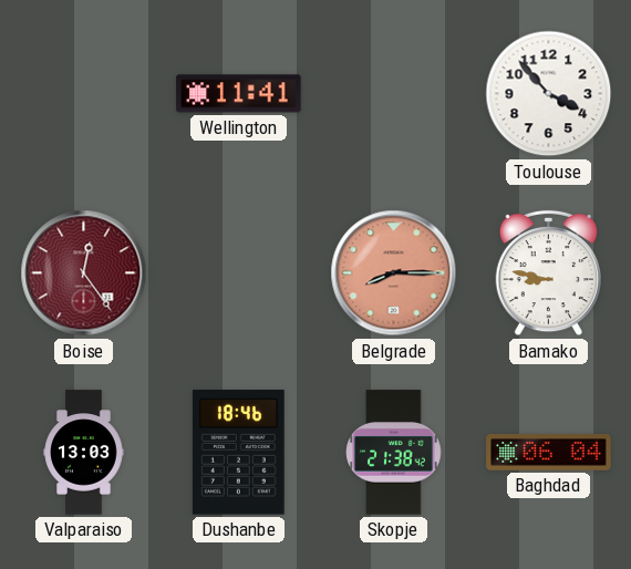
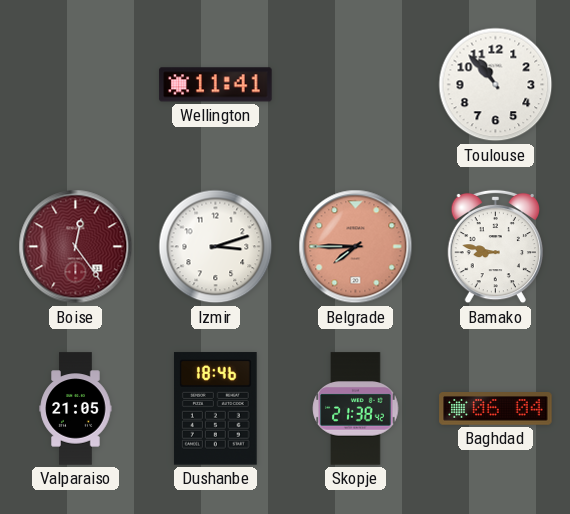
Toulouse: 3:53 -> 10:53
Izmir: none -> 3:12
Belgrade: 8:15 -> 7:45
Valparaiso: 13:03 -> 21:05
